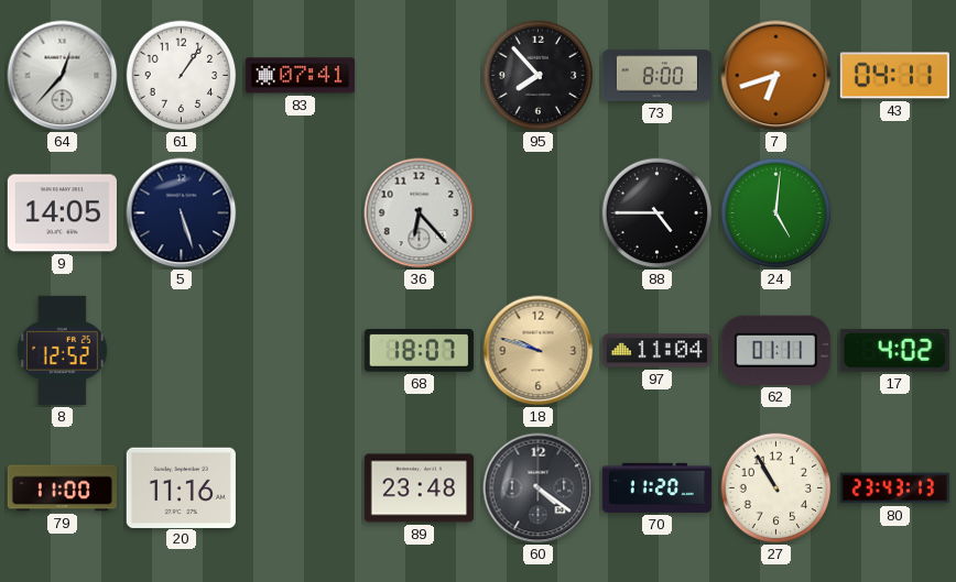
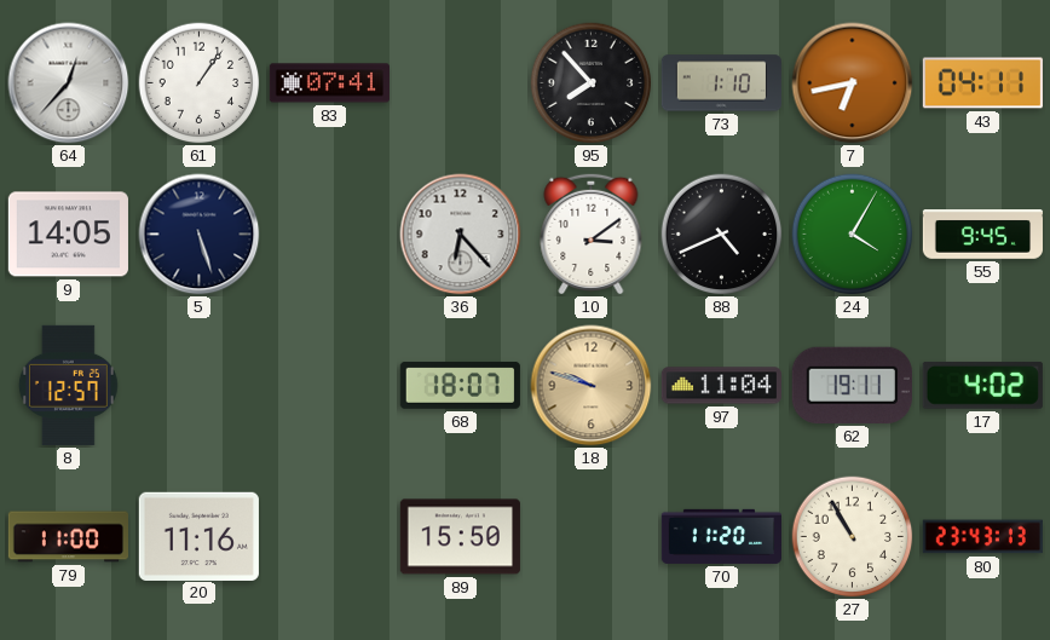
73: 8:00 -> 1:10
7: 6:42 -> 6:43
10: none -> 3:09
88: 4:45 -> 4:41
24: 5:01 -> 4:05
55: none -> 9:45
8: 12:52 -> 12:57
62: 01:11 -> 19:11
89: 23:48 -> 15:50
60: 4:21 -> none
